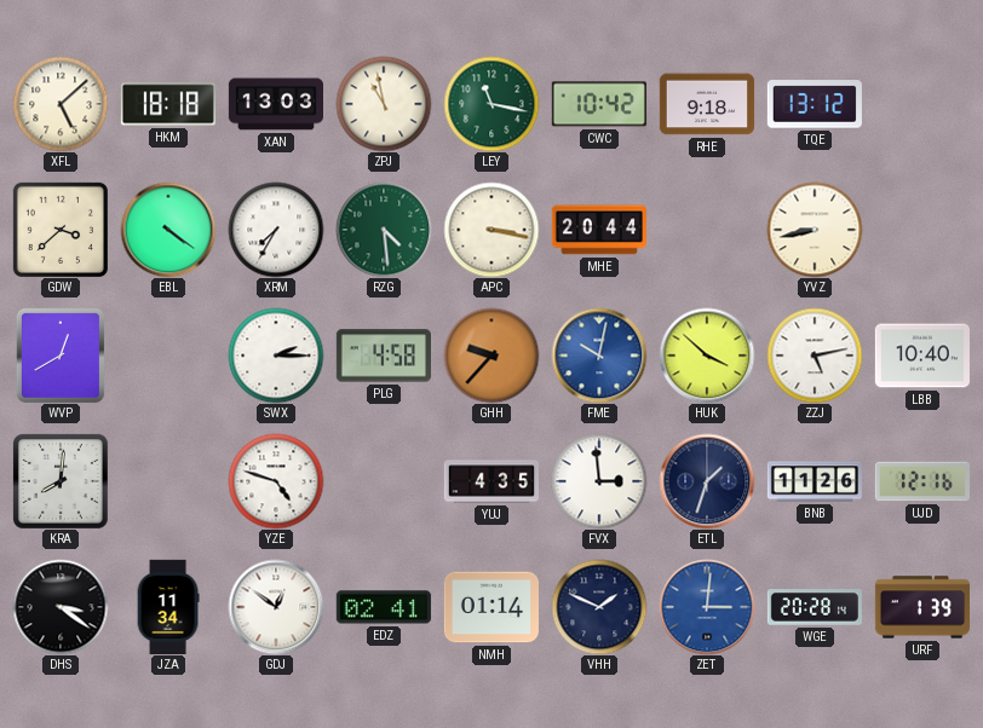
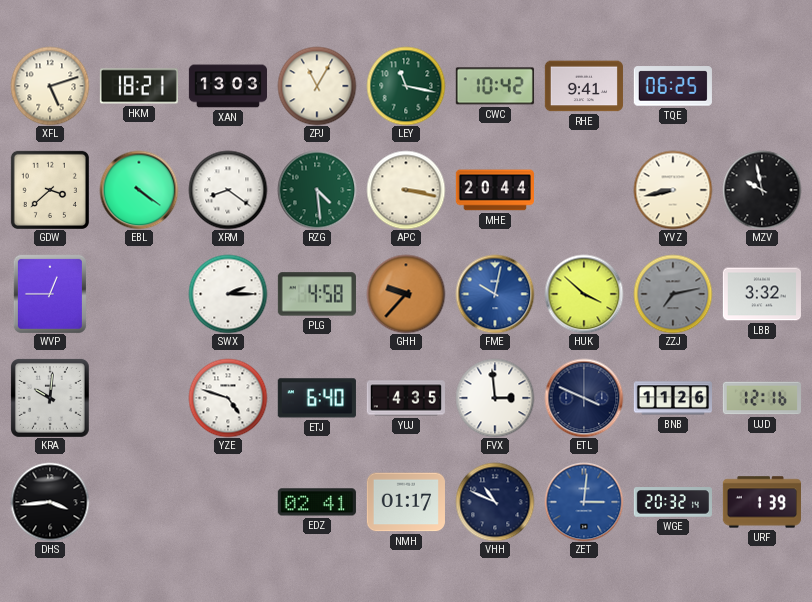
XFL: 5:08 -> 5:12
HKM: 18:18 -> 18:21
ZPJ: 10:58 -> 11:05
RHE: 9:18 -> 9:41
TQE: 13:12 -> 06:25
XRM: 7:35 -> 8:21
MZV: none -> 9:58
WVP: 12:40 -> 12:45
ZZJ: 5:13 -> 7:13
ZZJ dial: white -> grey
LBB: 10:40 -> 3:32
KRA: 8:01 -> 10:01
ETJ: none -> 6:40
ETL: 1:33 -> 3:49
DHS: 3:21 -> 3:44
JZA: 11:34 -> none
GDJ: 12:51 -> none
NMH: 01:14 -> 01:17
VHH: 1:49 -> 10:49
WGE: 20:28 -> 20:32
